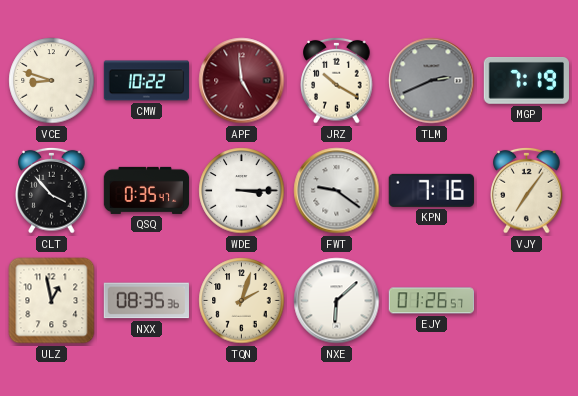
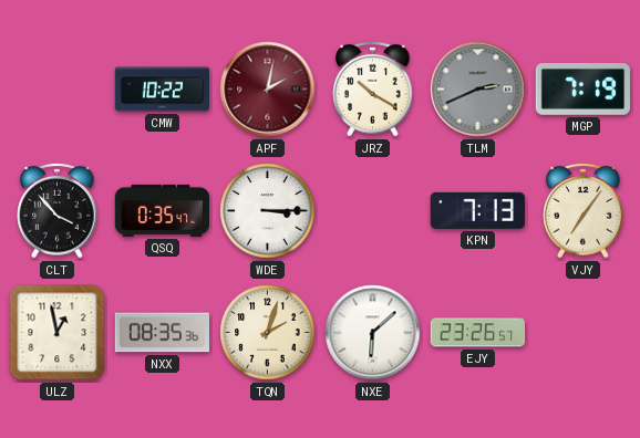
VCE: 8:48 -> none
APF: 4:59 -> 2:02
FWT: 9:21 -> none
KPN: 7:16 -> 7:13
EJY: 01:26 -> 23:26
